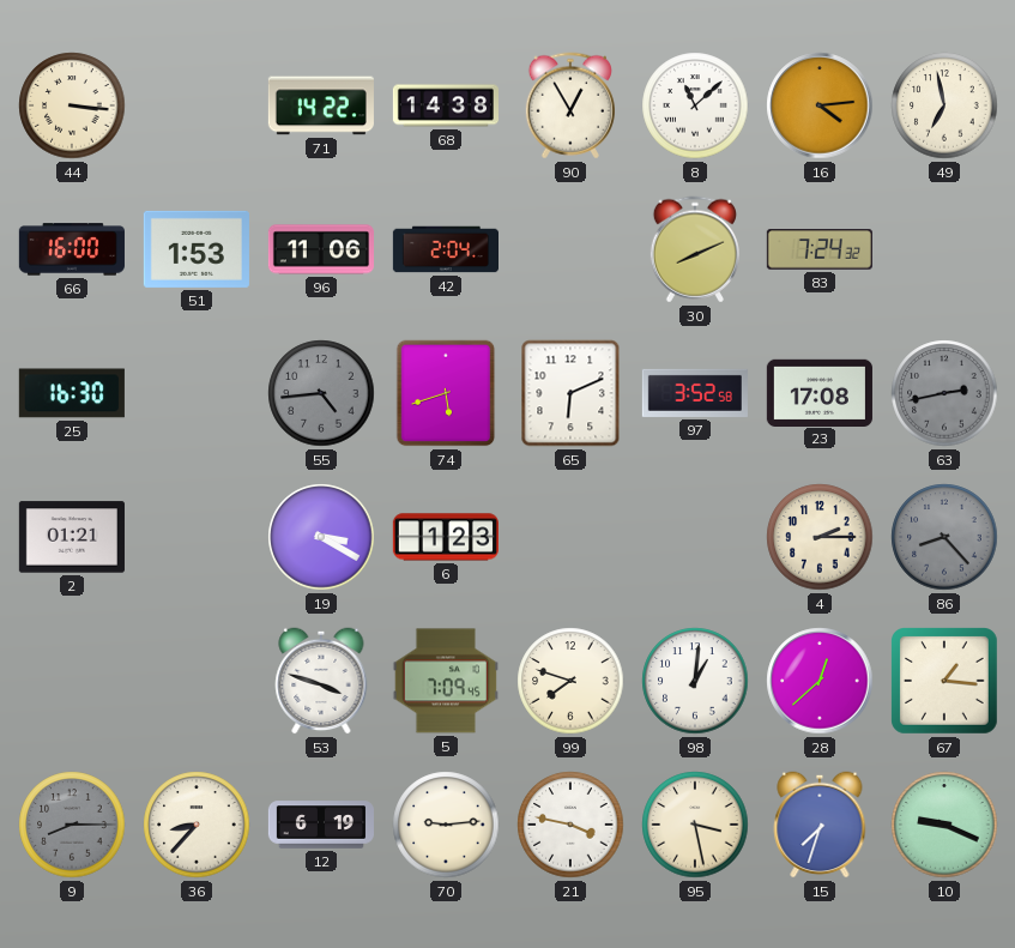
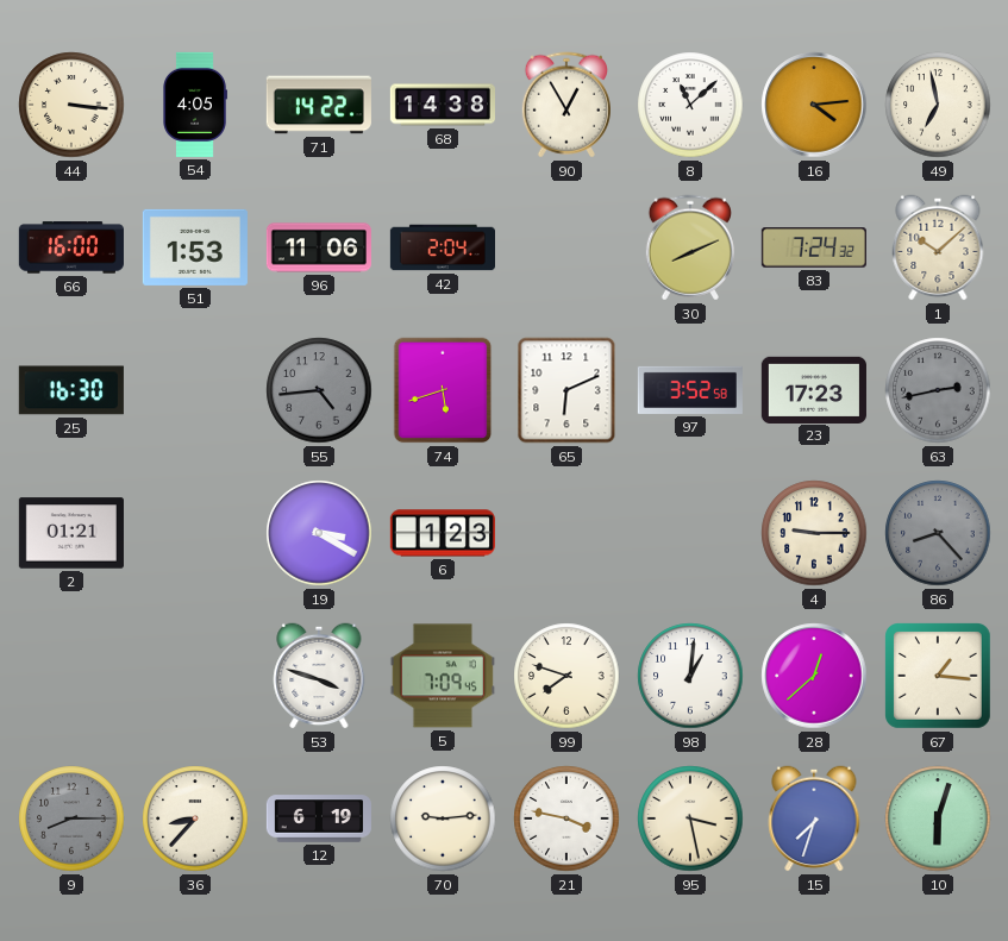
54: none -> 4:05
1: none -> 10:08
23: 17:08 -> 17:23
4: 2:15 -> 9:15
10: 9:19 -> 6:03
